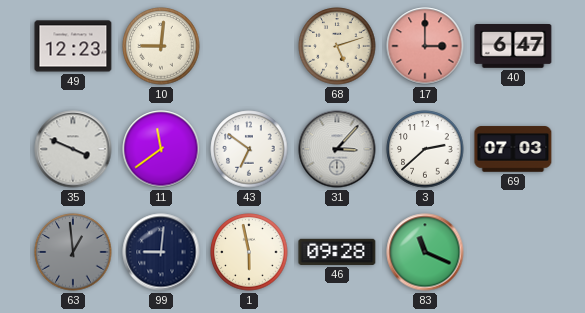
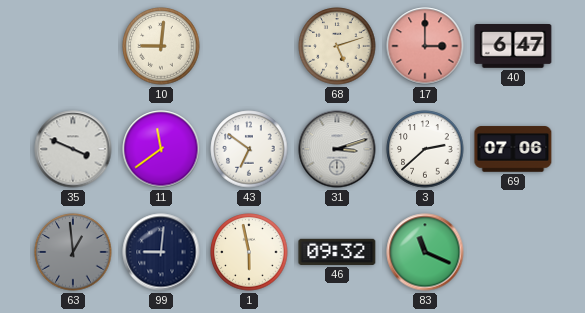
49: 12:23 -> none
31: 3:07 -> 3:12
69: 07:03 -> 07:06
46: 09:28 -> 09:32
